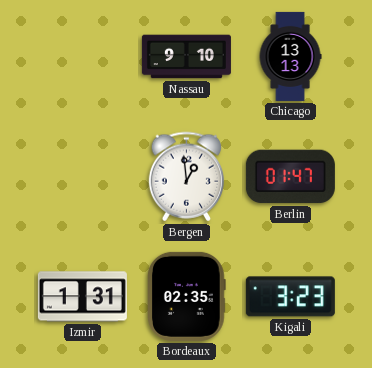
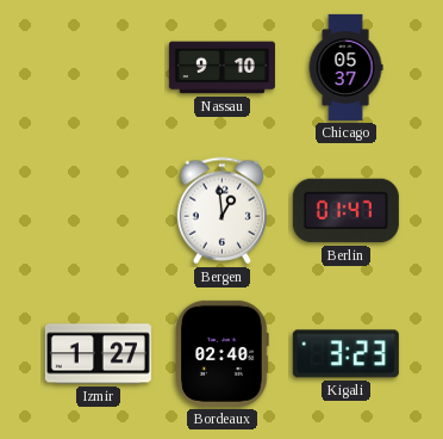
Chicago: 13:13 -> 05:37
Izmir: 1:31 -> 1:27
Bordeaux: 02:35 -> 02:40
